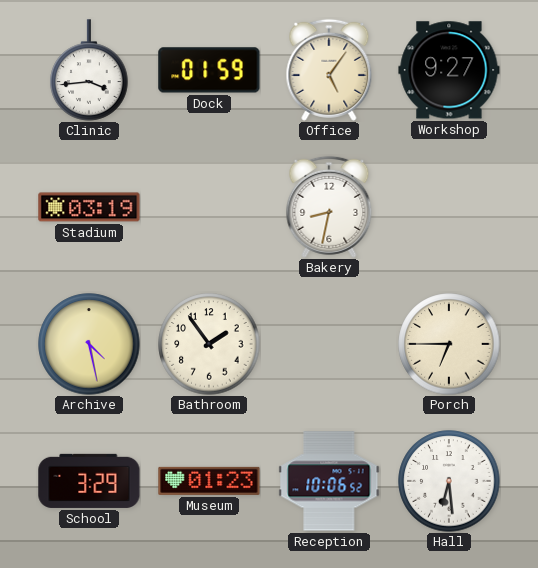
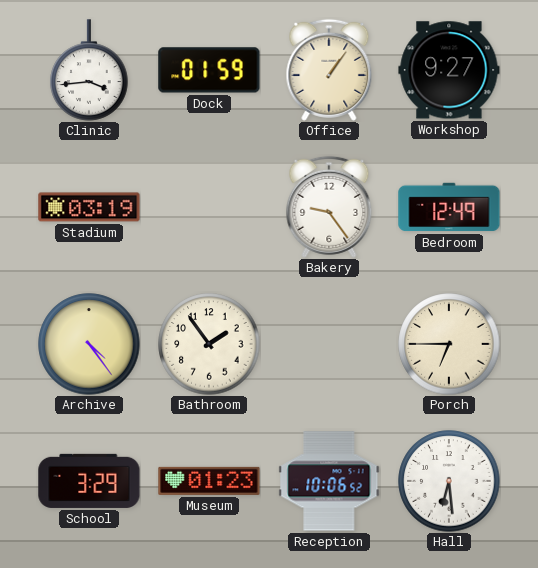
Office: 5:06 -> 1:06
Bakery: 8:32 -> 9:24
Bedroom: none -> 12:49
Archive: 4:28 -> 4:24
